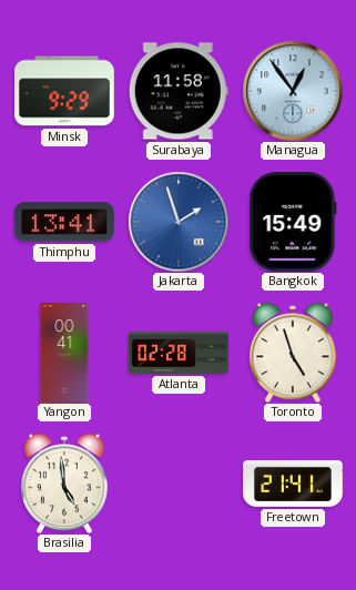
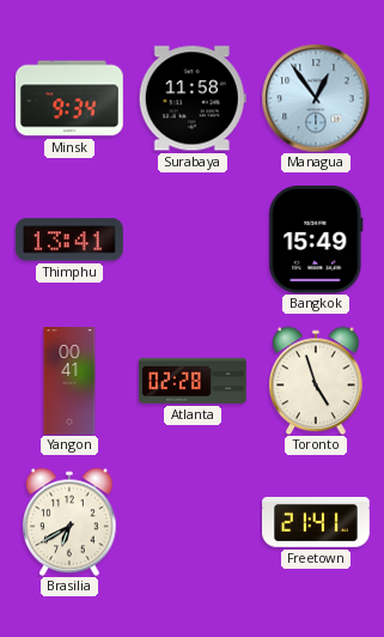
Minsk: 9:29 -> 9:34
Jakarta: 1:57 -> none
Brasilia: 4:59 -> 6:40
